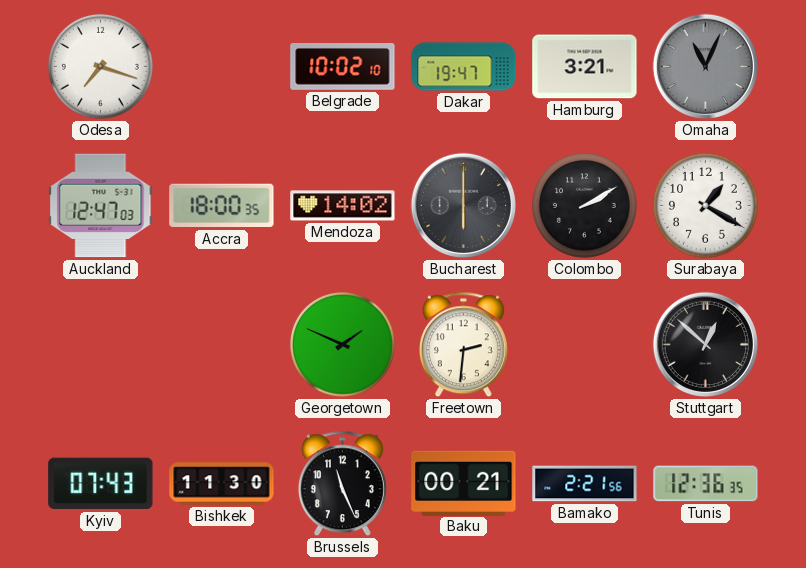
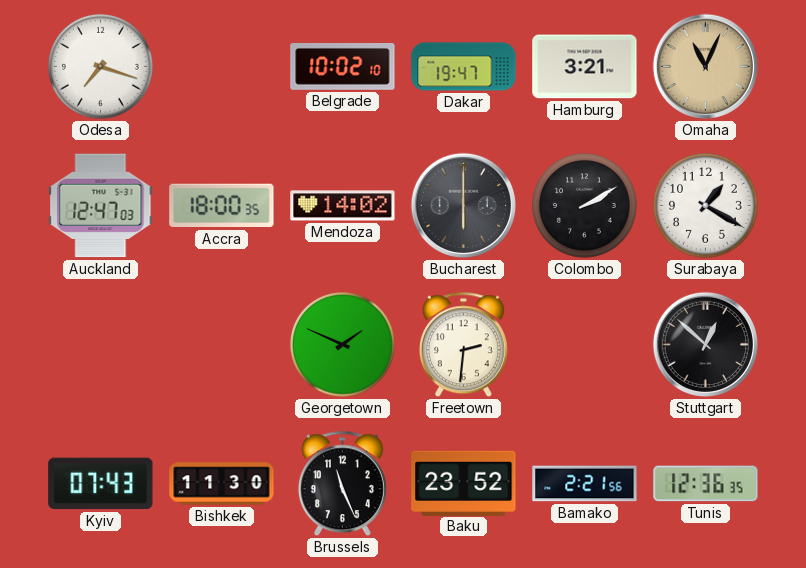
Omaha dial: grey -> champagne
Baku: 00:21 -> 23:52
